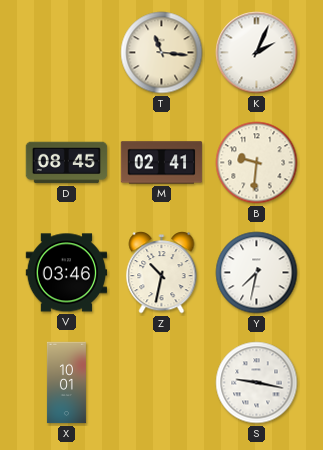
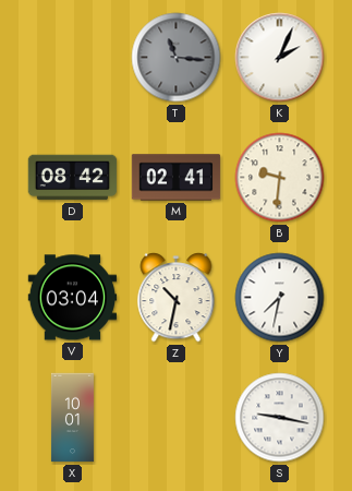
T dial: cream -> grey
D: 08:45 -> 08:42
V: 03:46 -> 03:04
